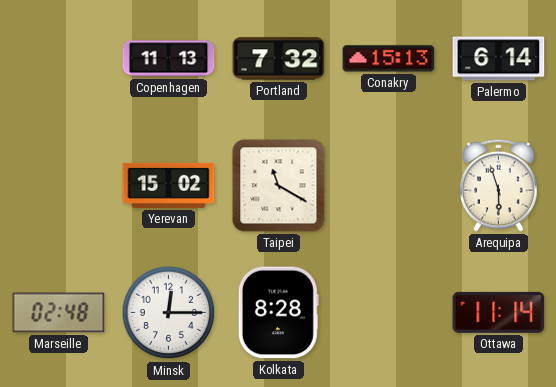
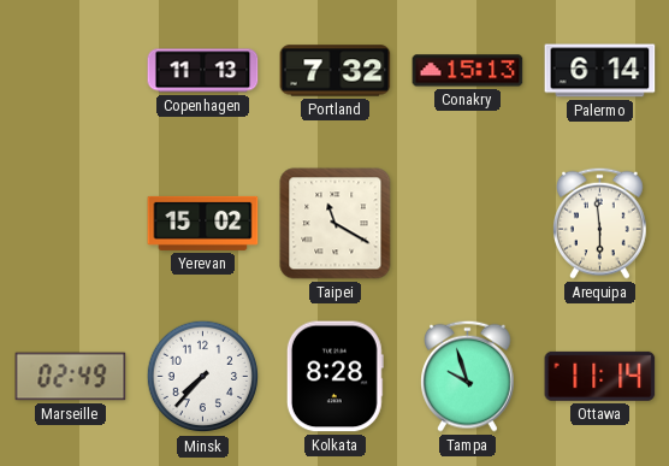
Arequipa: 5:57 -> 5:59
Marseille: 02:48 -> 02:49
Minsk: 12:15 -> 7:37
Tampa: none -> 9:57
